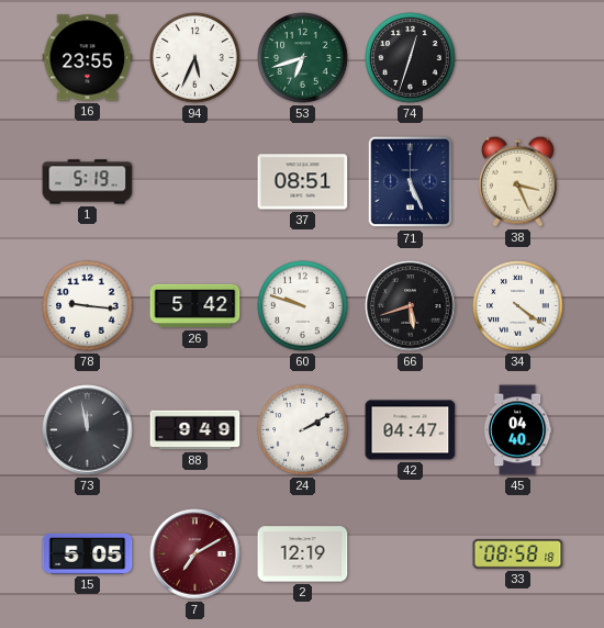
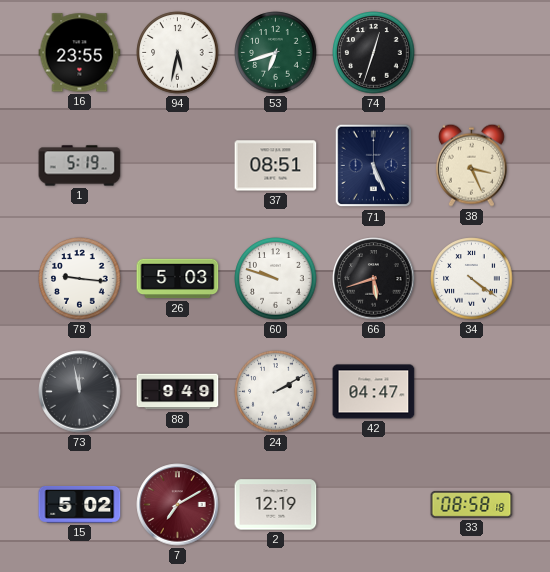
94: 5:34 -> 5:32
26: 5:42 -> 5:03
45: 04:40 -> none
15: 5:05 -> 5:02
